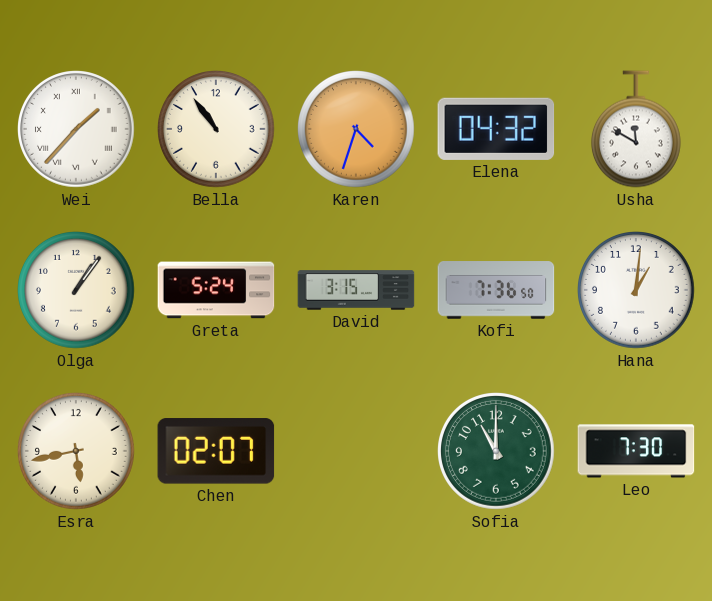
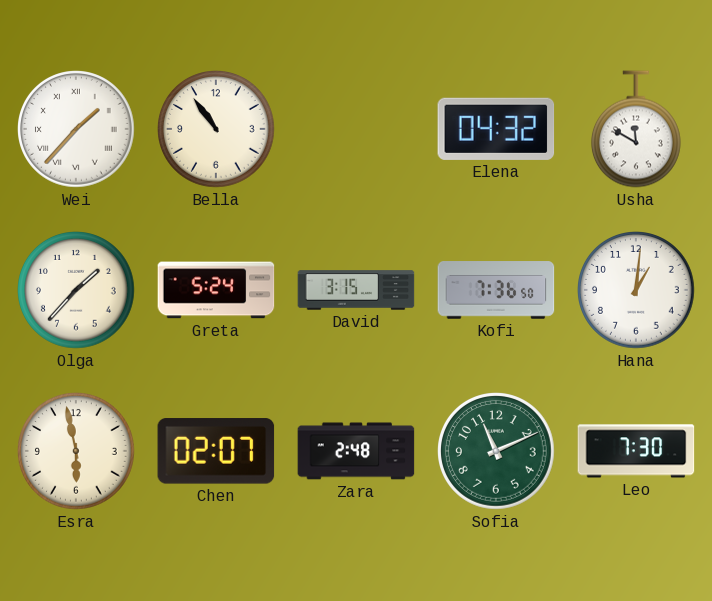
Karen: 4:33 -> none
Olga: 1:06 -> 1:37
Esra: 5:43 -> 5:58
Zara: none -> 2:48
Sofia: 11:00 -> 11:11
